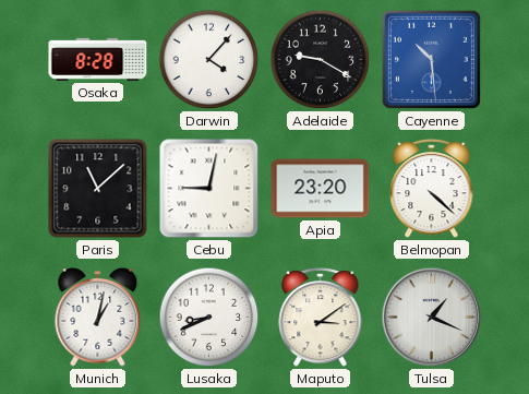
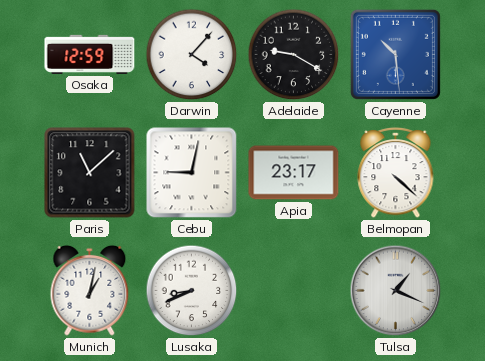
Osaka: 8:28 -> 12:59
Apia: 23:20 -> 23:17
Maputo: 3:09 -> none
